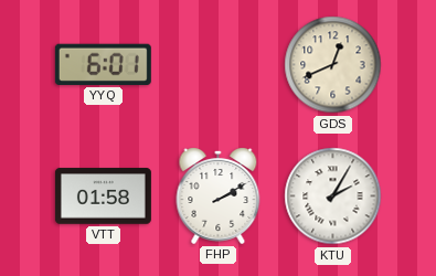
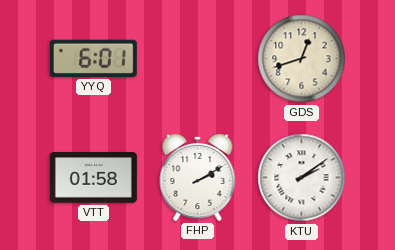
GDS: 12:41 -> 12:42
KTU: 2:05 -> 2:09
